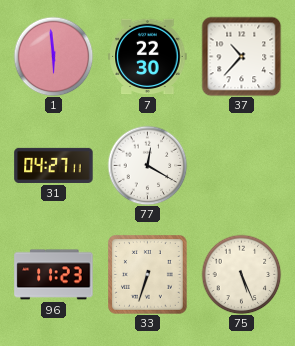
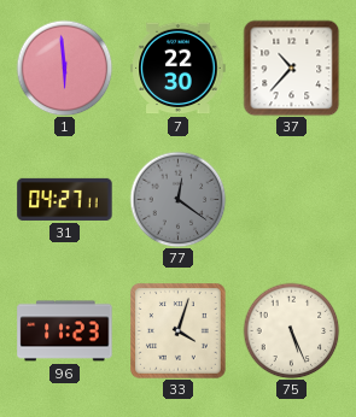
77: 12:20 -> 12:21
77 dial: white -> grey
33: 6:33 -> 4:03
